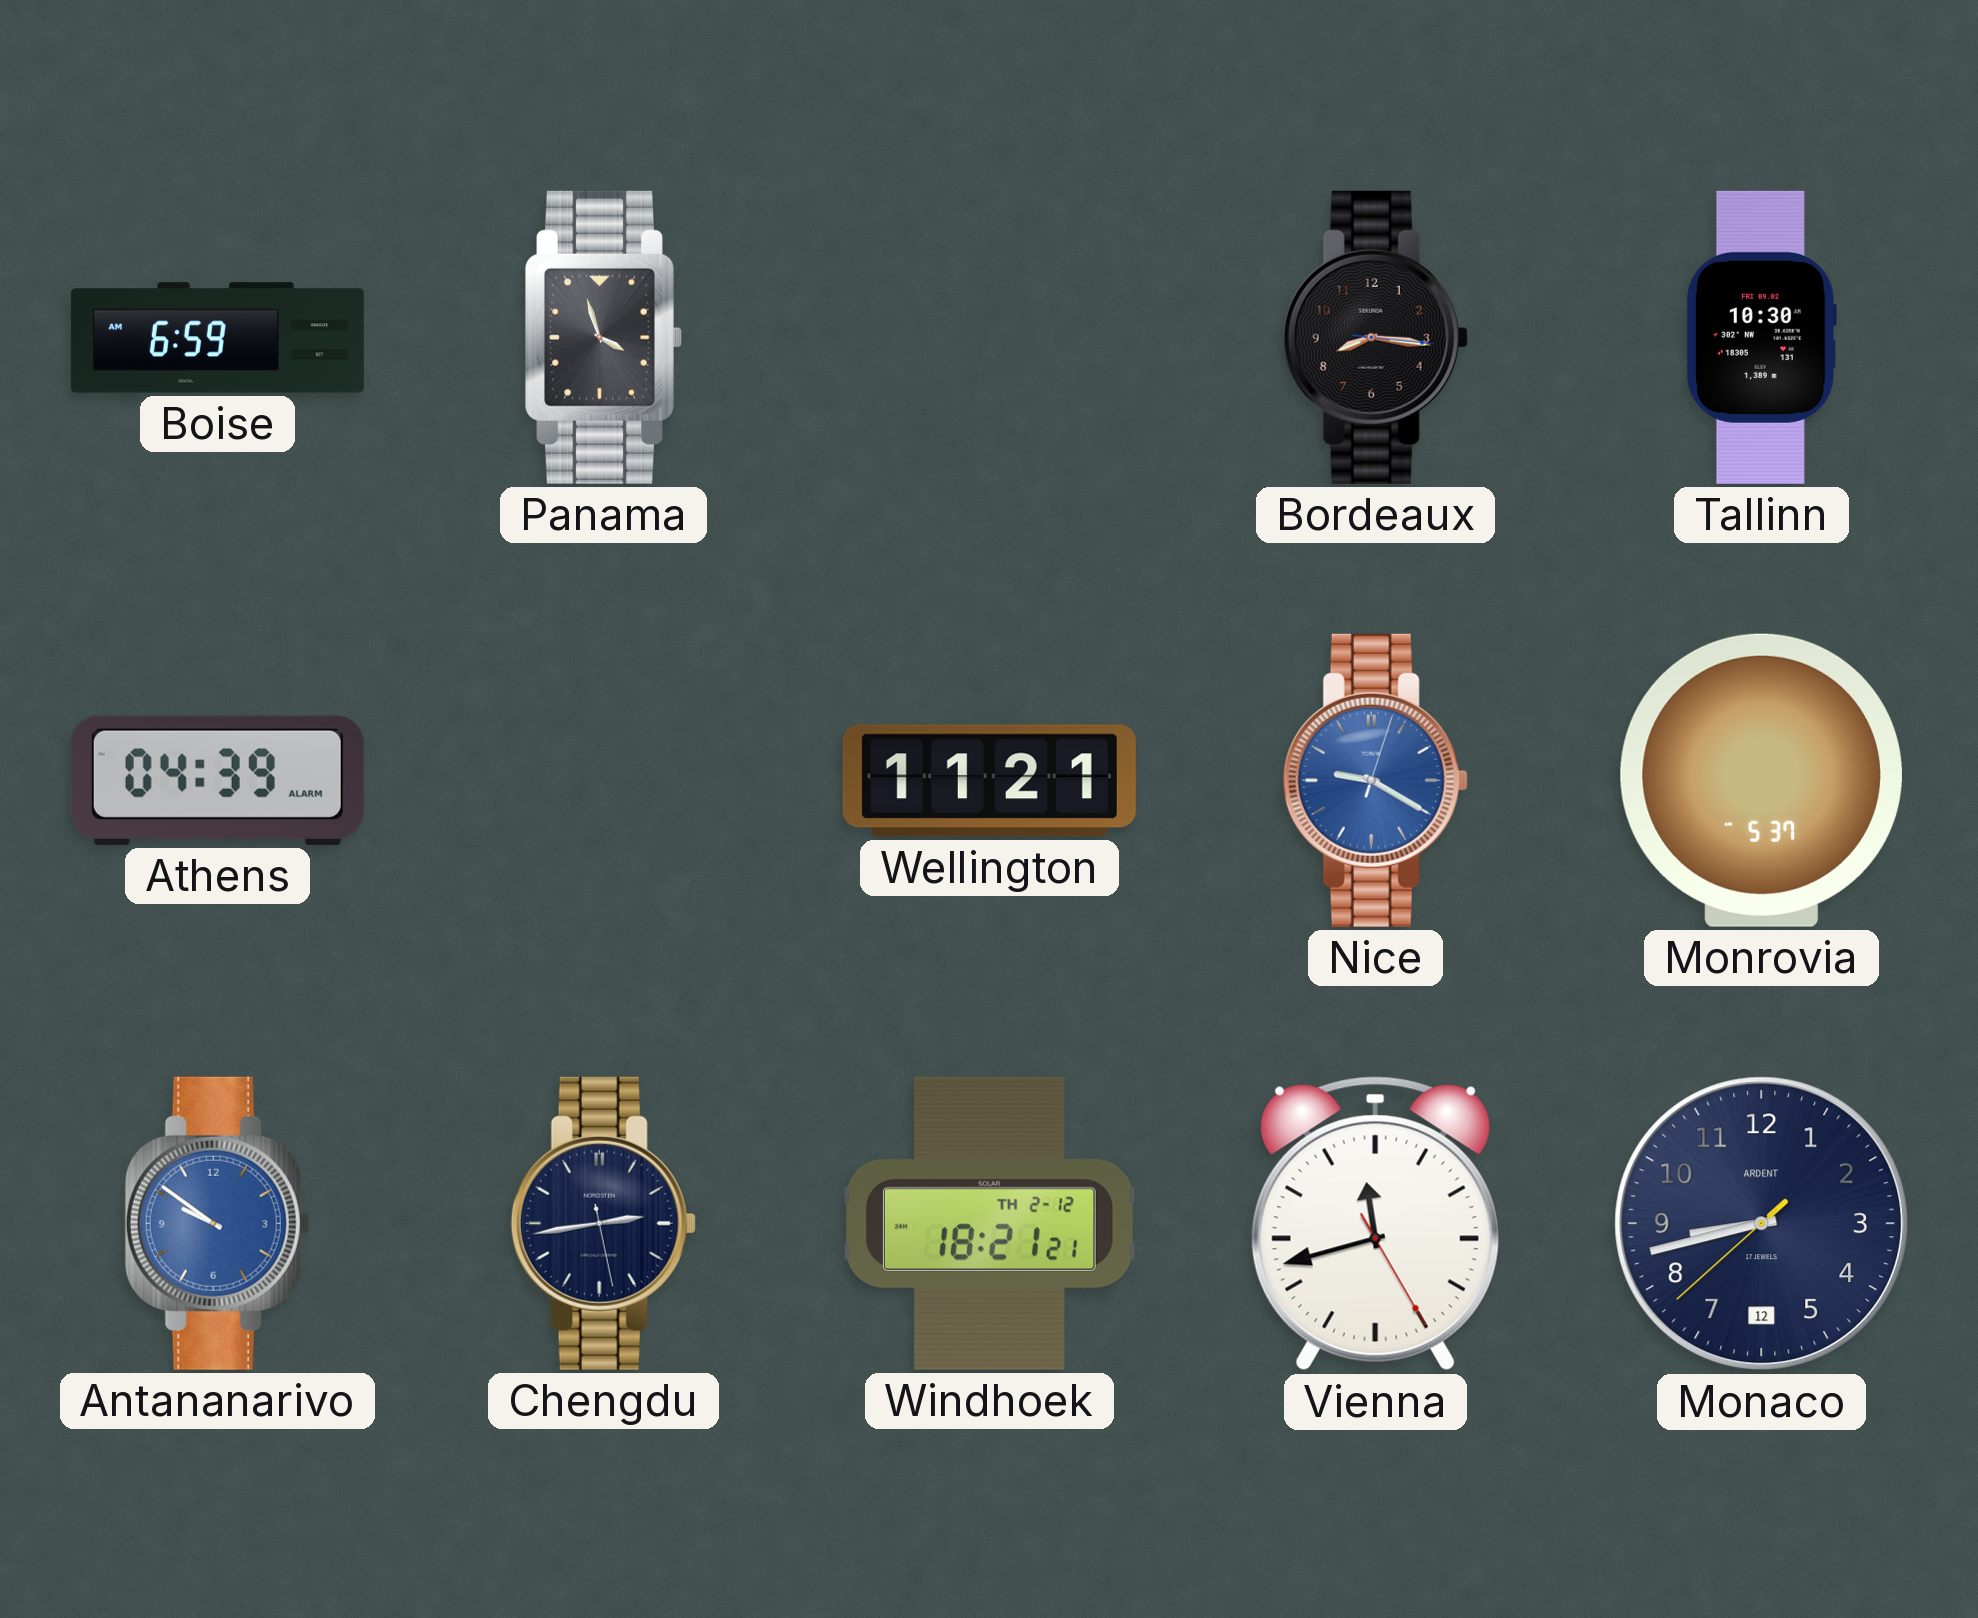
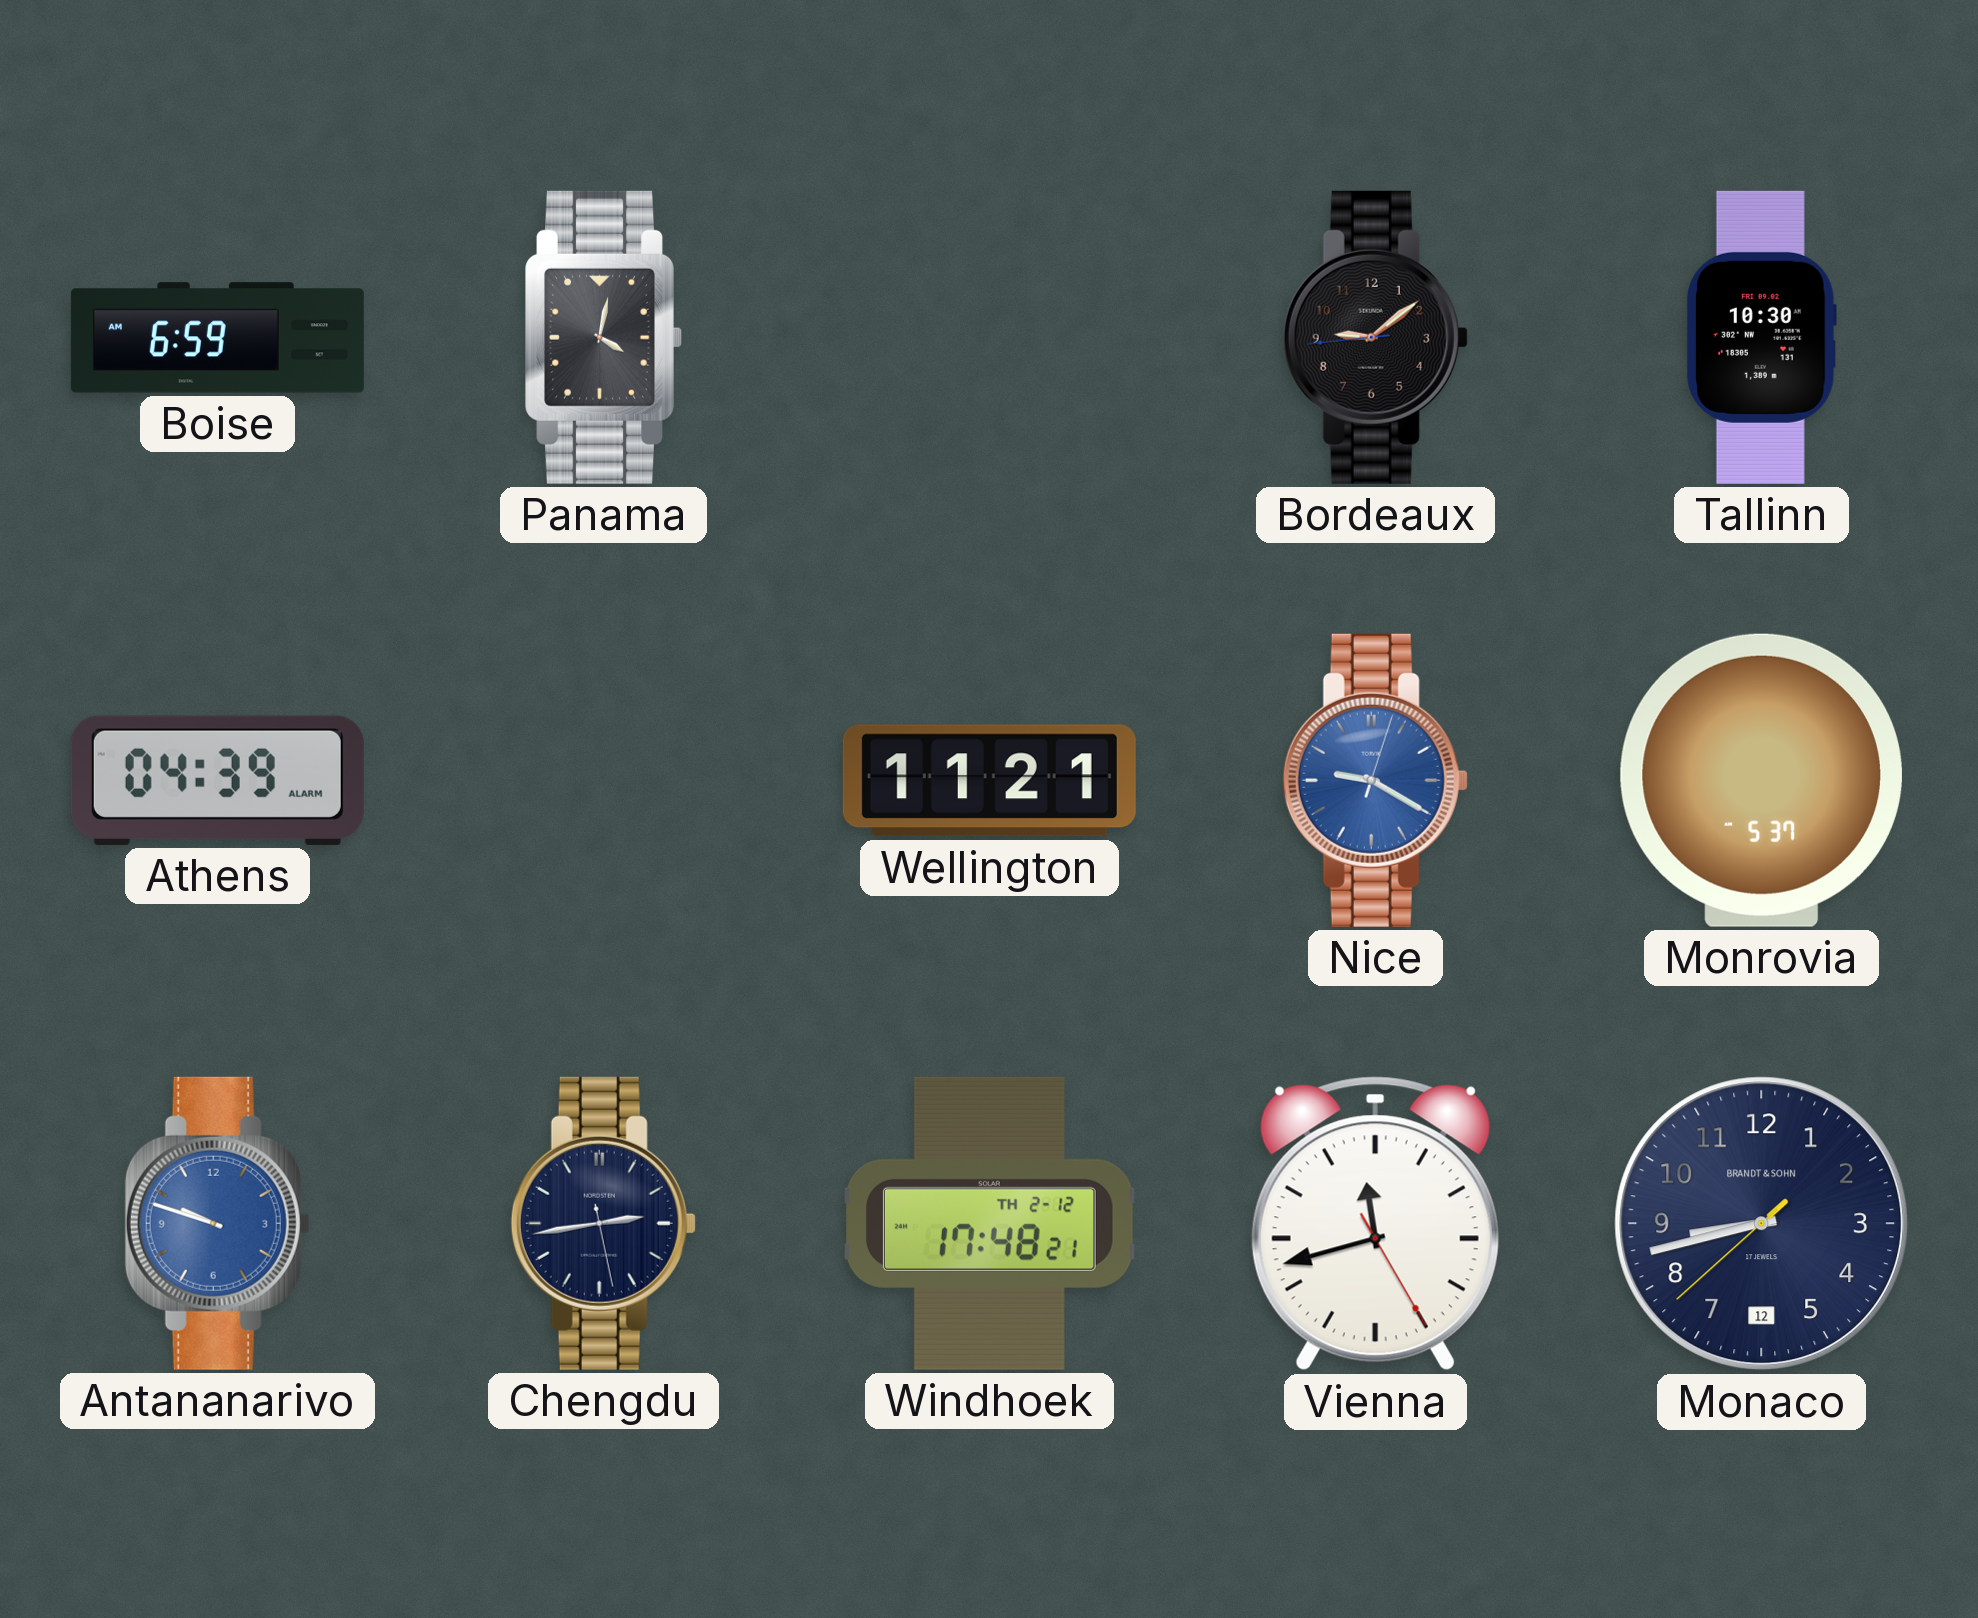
Panama: 3:57 -> 4:02
Bordeaux: 8:16 -> 9:08
Antananarivo: 9:51 -> 9:48
Windhoek: 18:21 -> 17:48
Monaco brand: ARDENT -> BRANDT & SOHN
